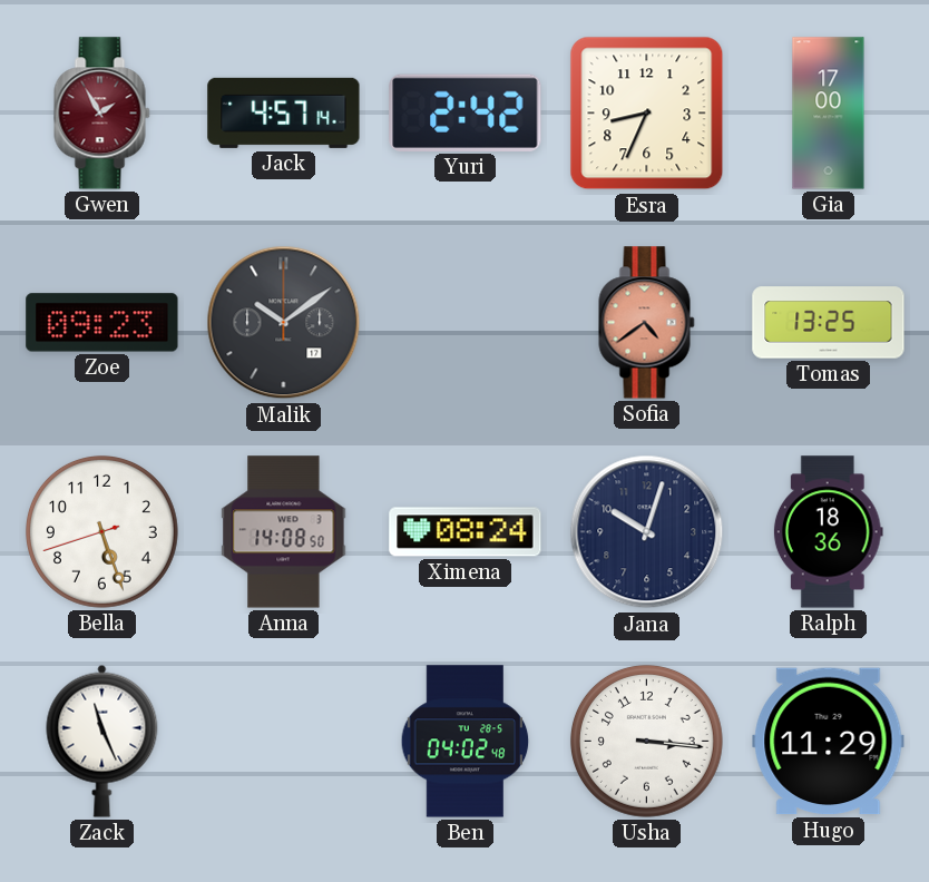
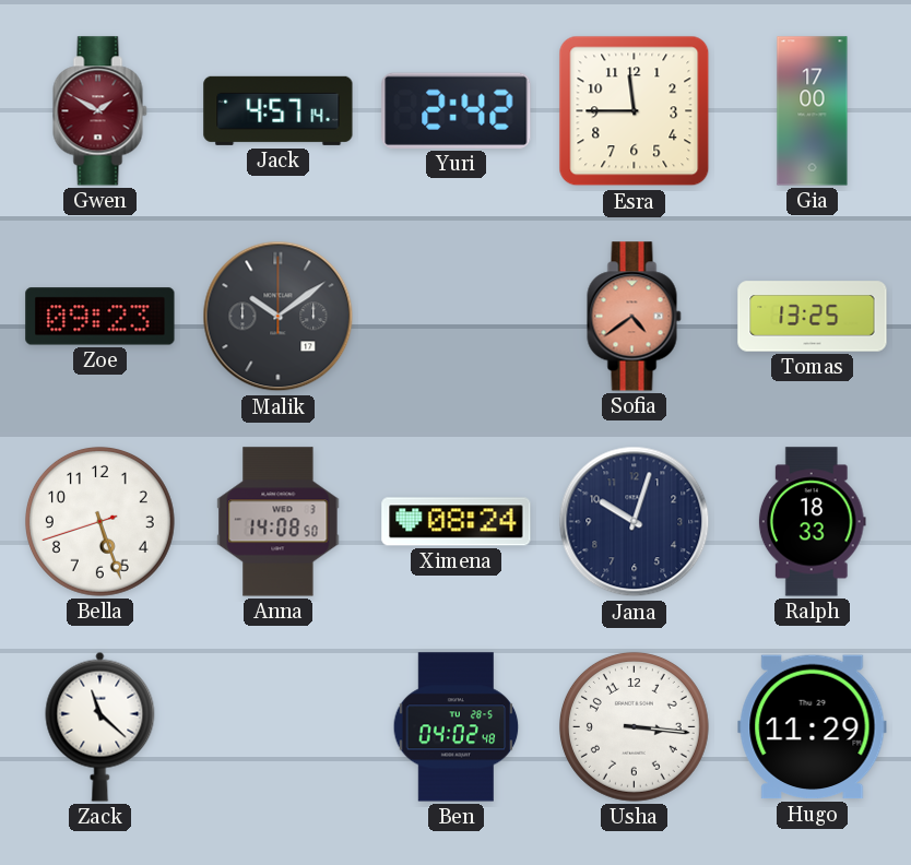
Gwen: 1:55 -> 1:50
Esra: 8:34 -> 11:45
Ralph: 18:36 -> 18:33
Zack: 11:26 -> 11:22
